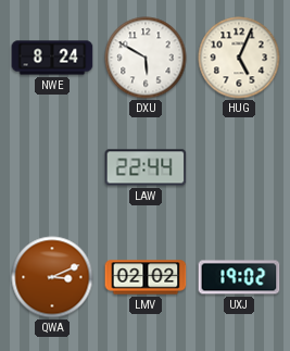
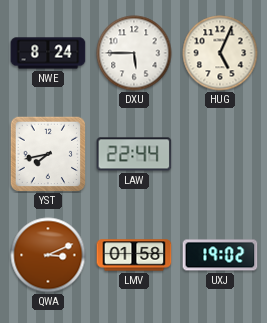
DXU: 5:50 -> 5:45
YST: none -> 7:43
LMV: 02:02 -> 01:58
